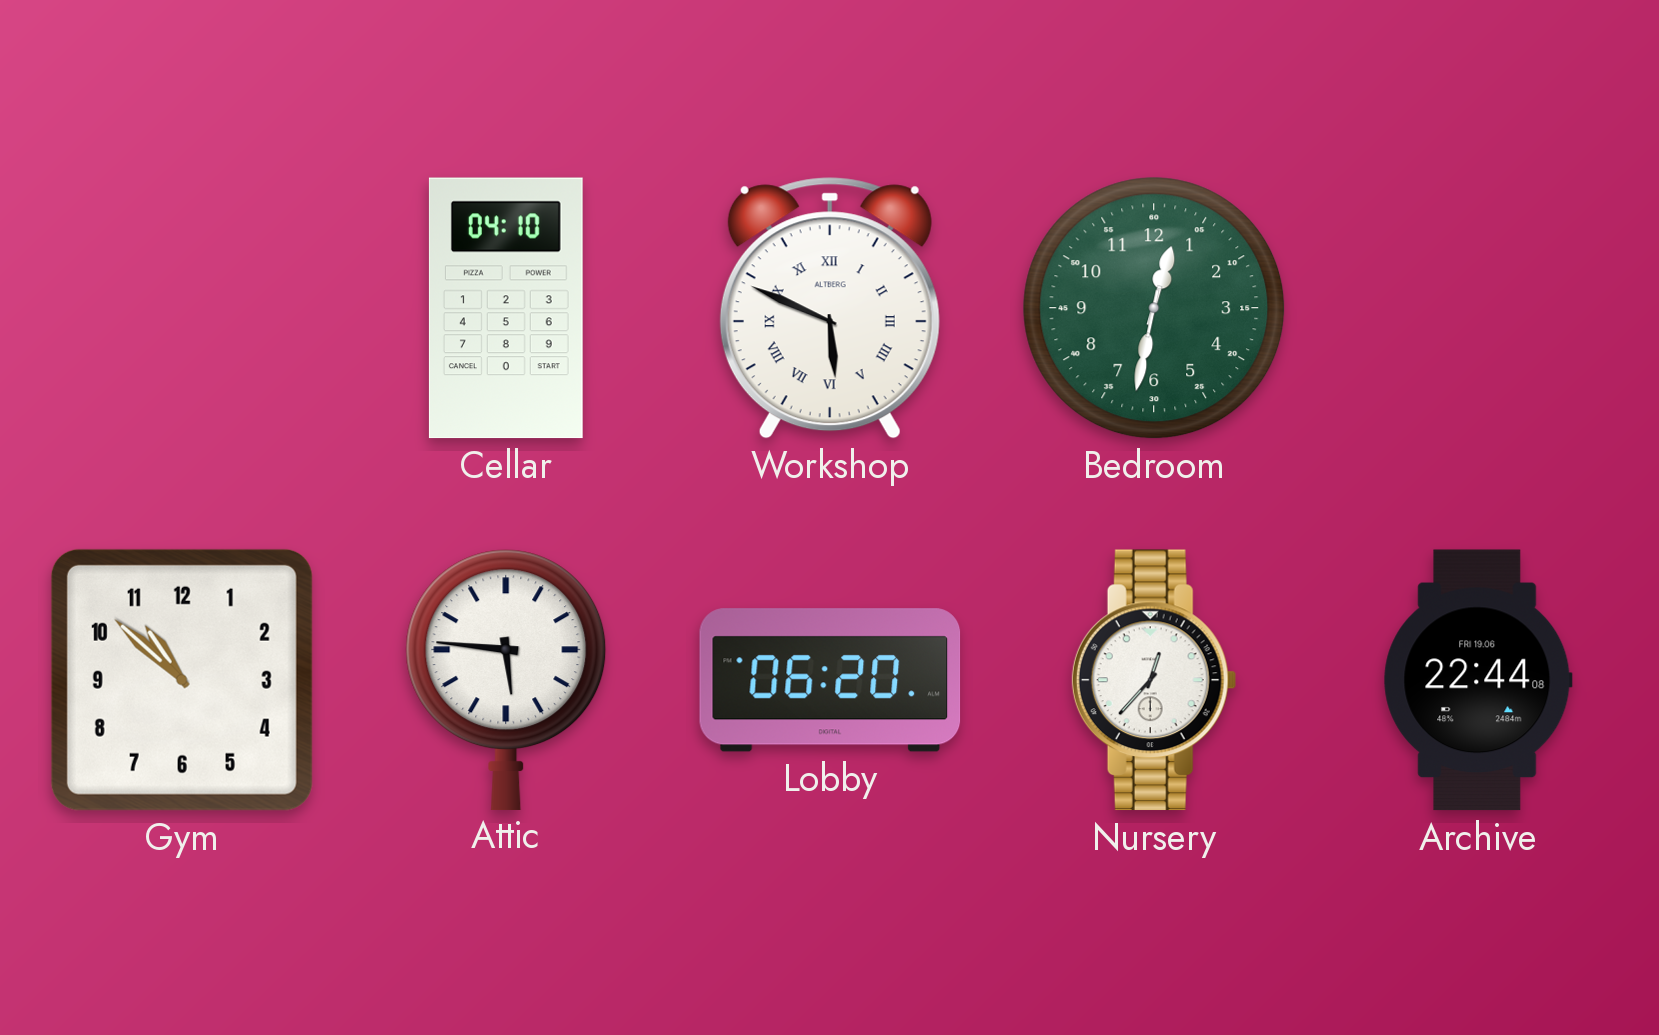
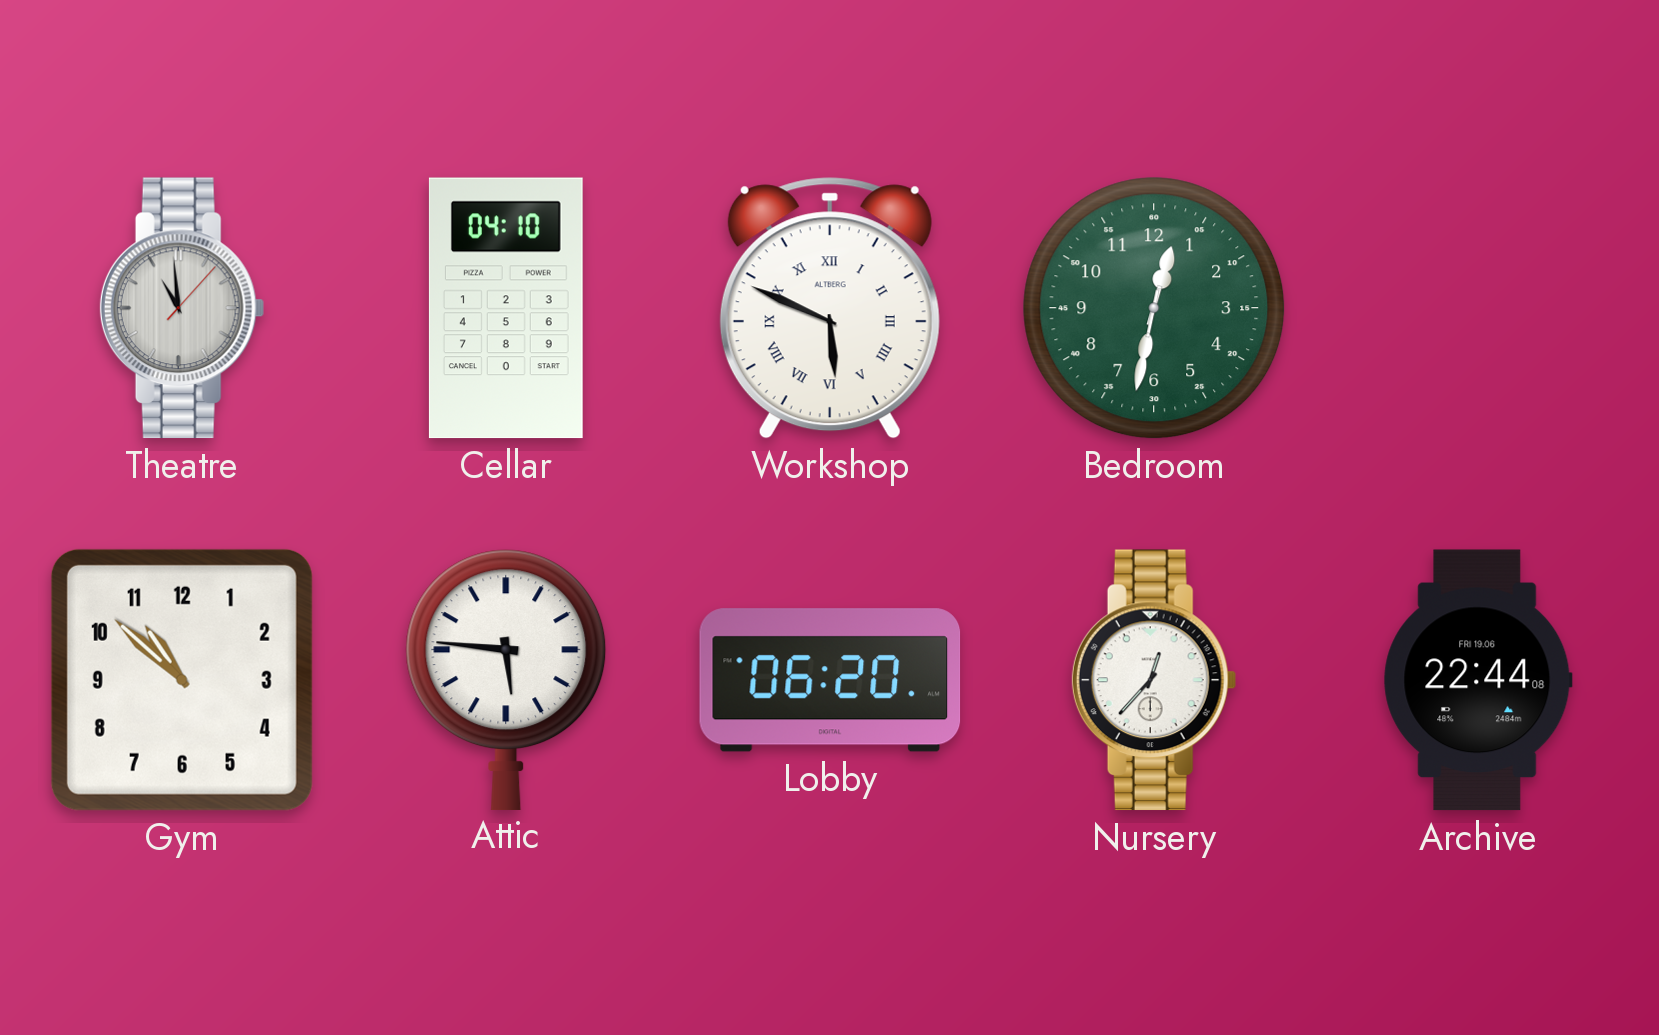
Theatre: none -> 10:59
